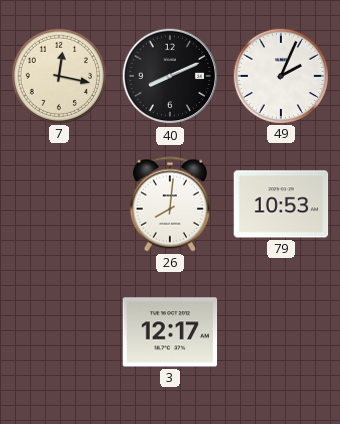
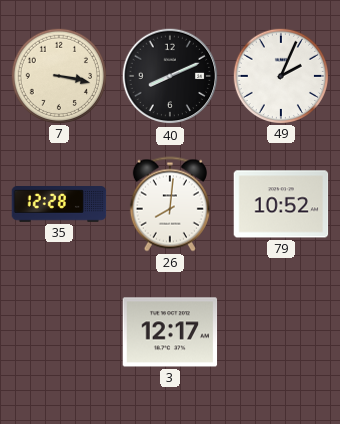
7: 12:17 -> 3:17
35: none -> 12:28
79: 10:53 -> 10:52
